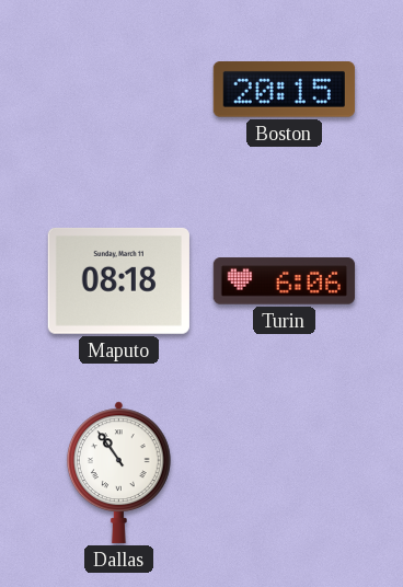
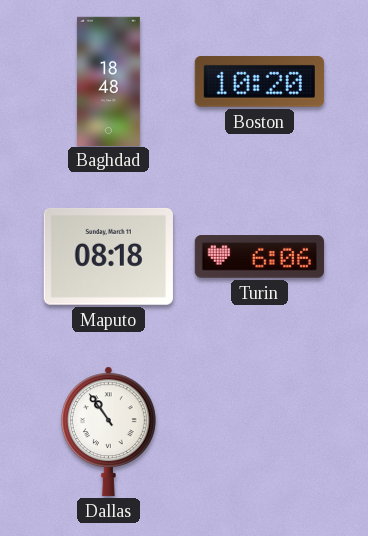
Baghdad: none -> 18:48
Boston: 20:15 -> 10:20
